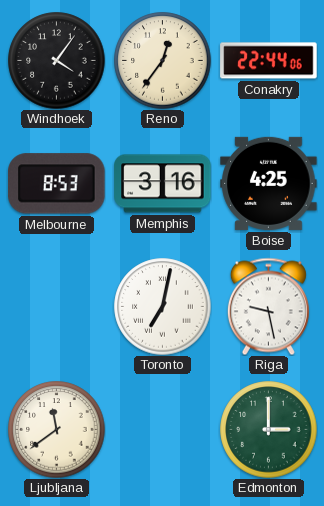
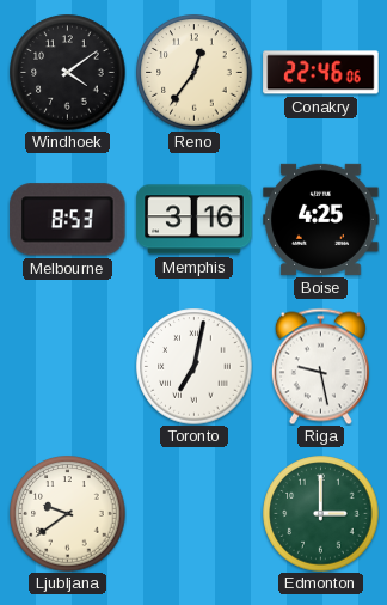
Windhoek: 4:06 -> 4:09
Conakry: 22:44 -> 22:46
Ljubljana: 11:39 -> 9:39
